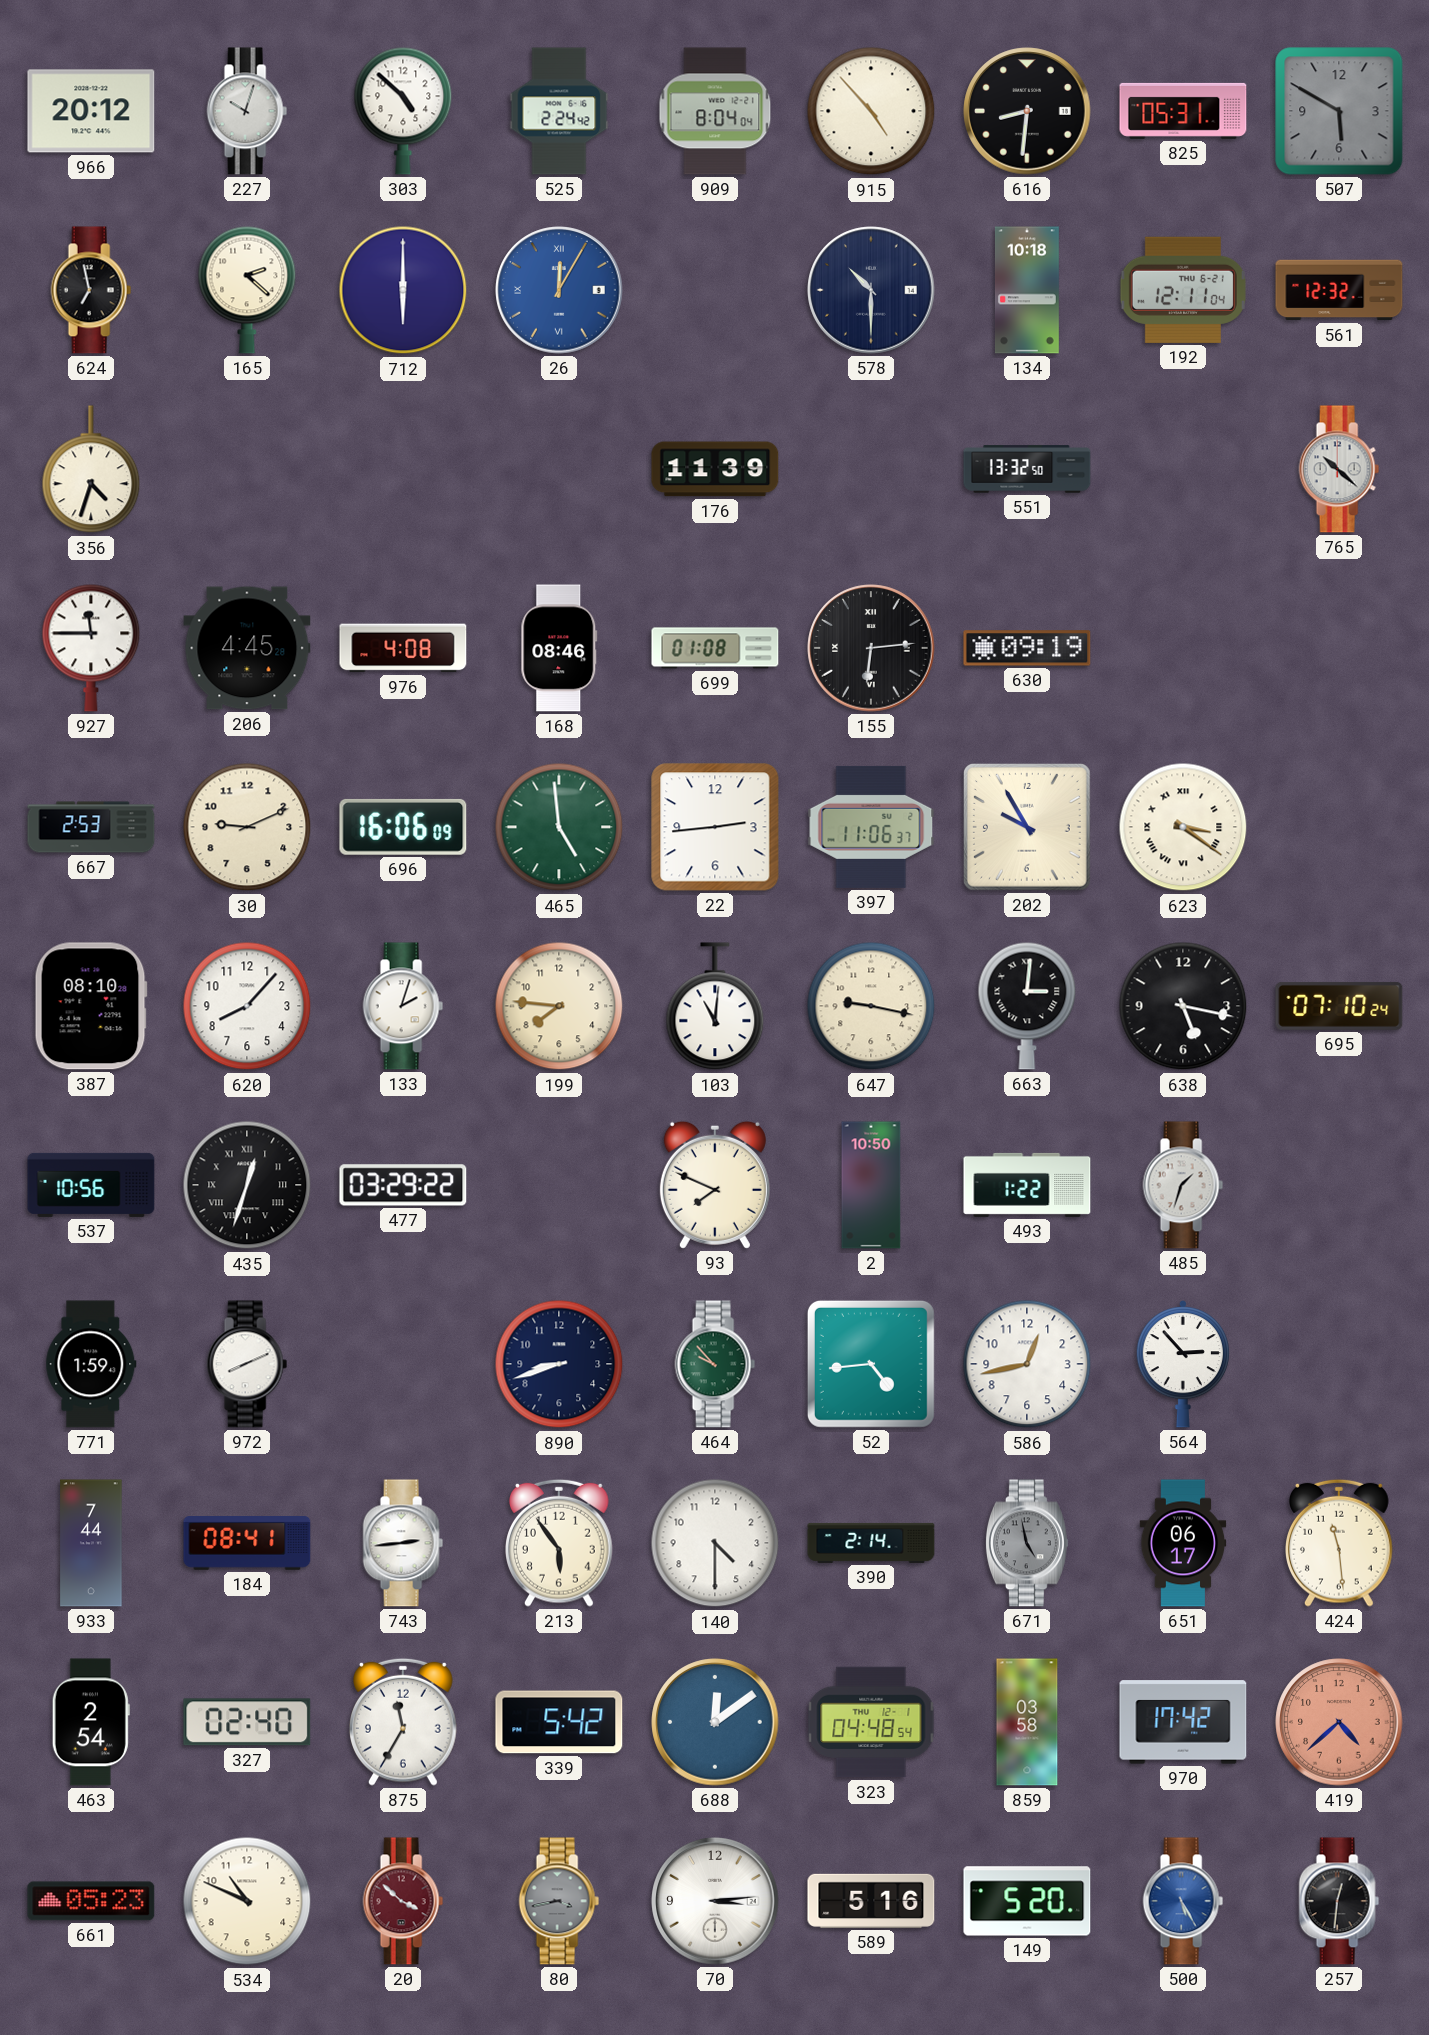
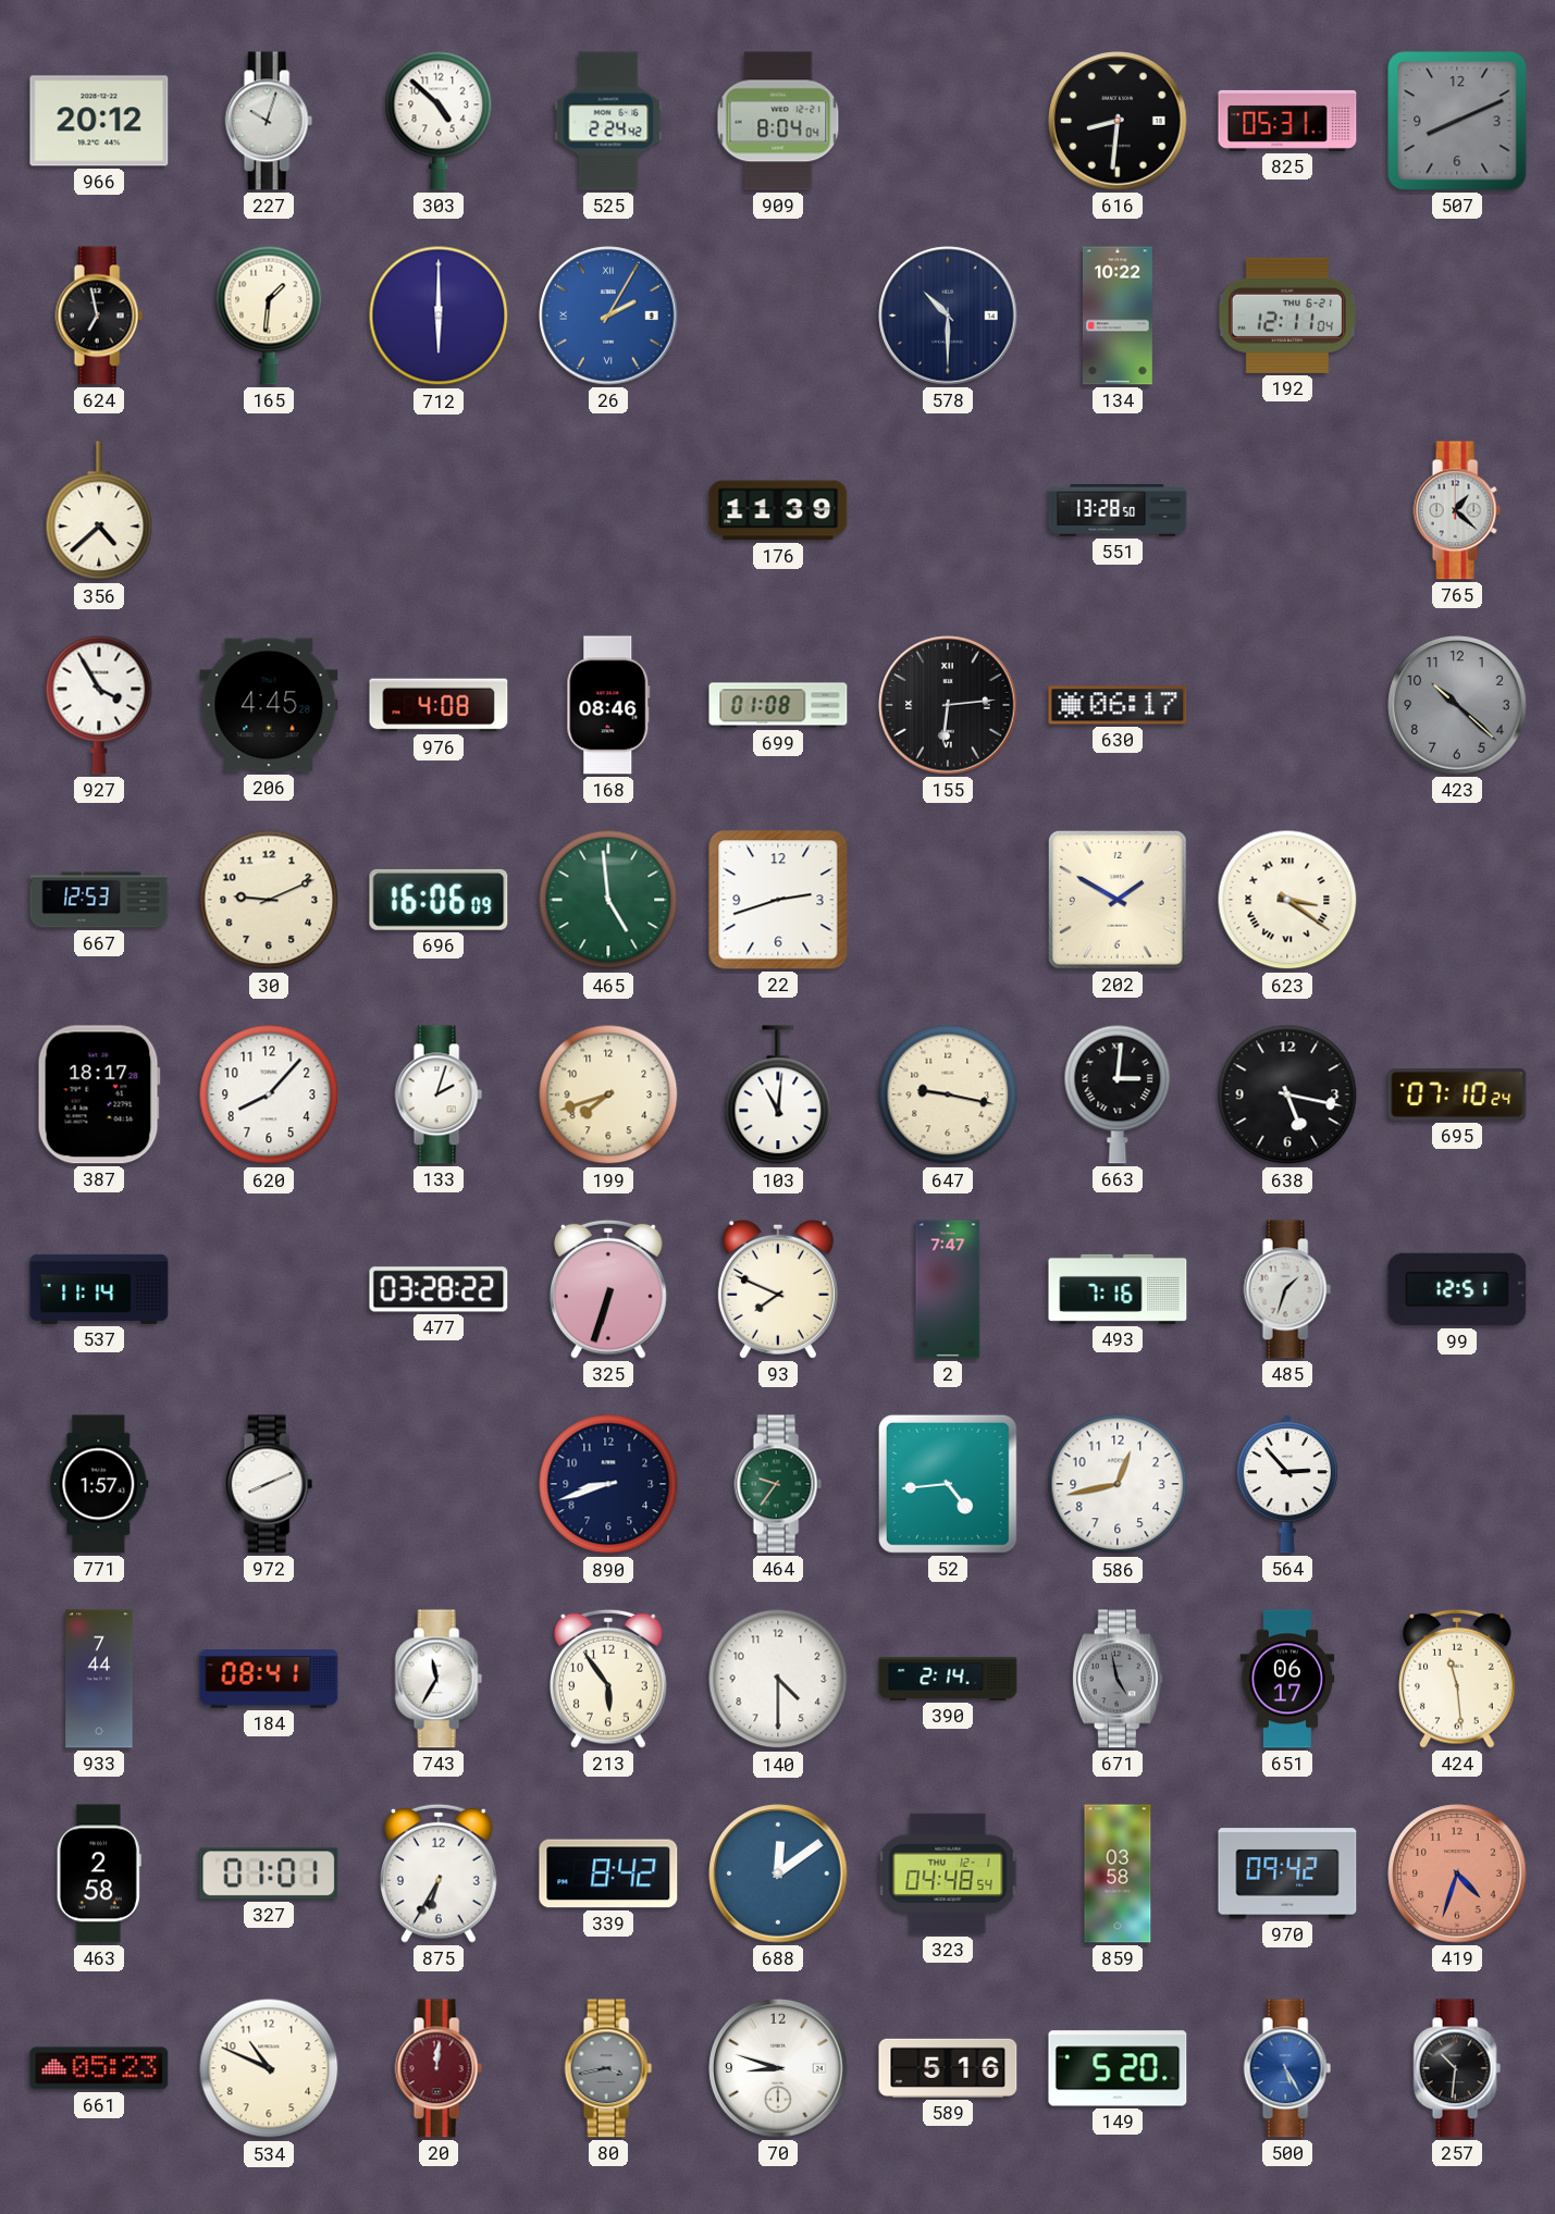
915: 4:53 -> none
507: 5:50 -> 8:11
165: 2:22 -> 1:31
26: 12:05 -> 2:05
134: 10:18 -> 10:22
561: 12:32 -> none
356: 4:33 -> 4:38
551: 13:32 -> 13:28
765: 10:22 -> 1:22
927: 11:45 -> 3:55
630: 09:19 -> 06:17
423: none -> 10:22
667: 2:53 -> 12:53
22: 2:44 -> 2:42
397: 11:06 -> none
202: 9:55 -> 1:50
387: 08:10 -> 18:17
199: 7:46 -> 7:42
537: 10:56 -> 11:14
435: 12:33 -> none
477: 03:29 -> 03:28
325: none -> 6:33
2: 10:50 -> 7:47
493: 1:22 -> 7:16
99: none -> 12:51
771: 1:59 -> 1:57
464: 9:53 -> 9:36
743: 2:44 -> 11:35
463: 2:54 -> 2:58
327: 02:40 -> 01:01
875: 11:35 -> 6:35
339: 5:42 -> 8:42
970: 17:42 -> 09:42
419: 4:38 -> 4:33
20: 3:52 -> 12:01
70: 3:14 -> 8:48
257: 12:31 -> 10:31
